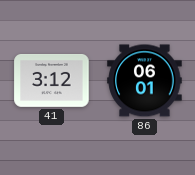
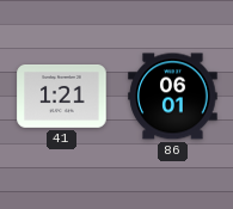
41: 3:12 -> 1:21
